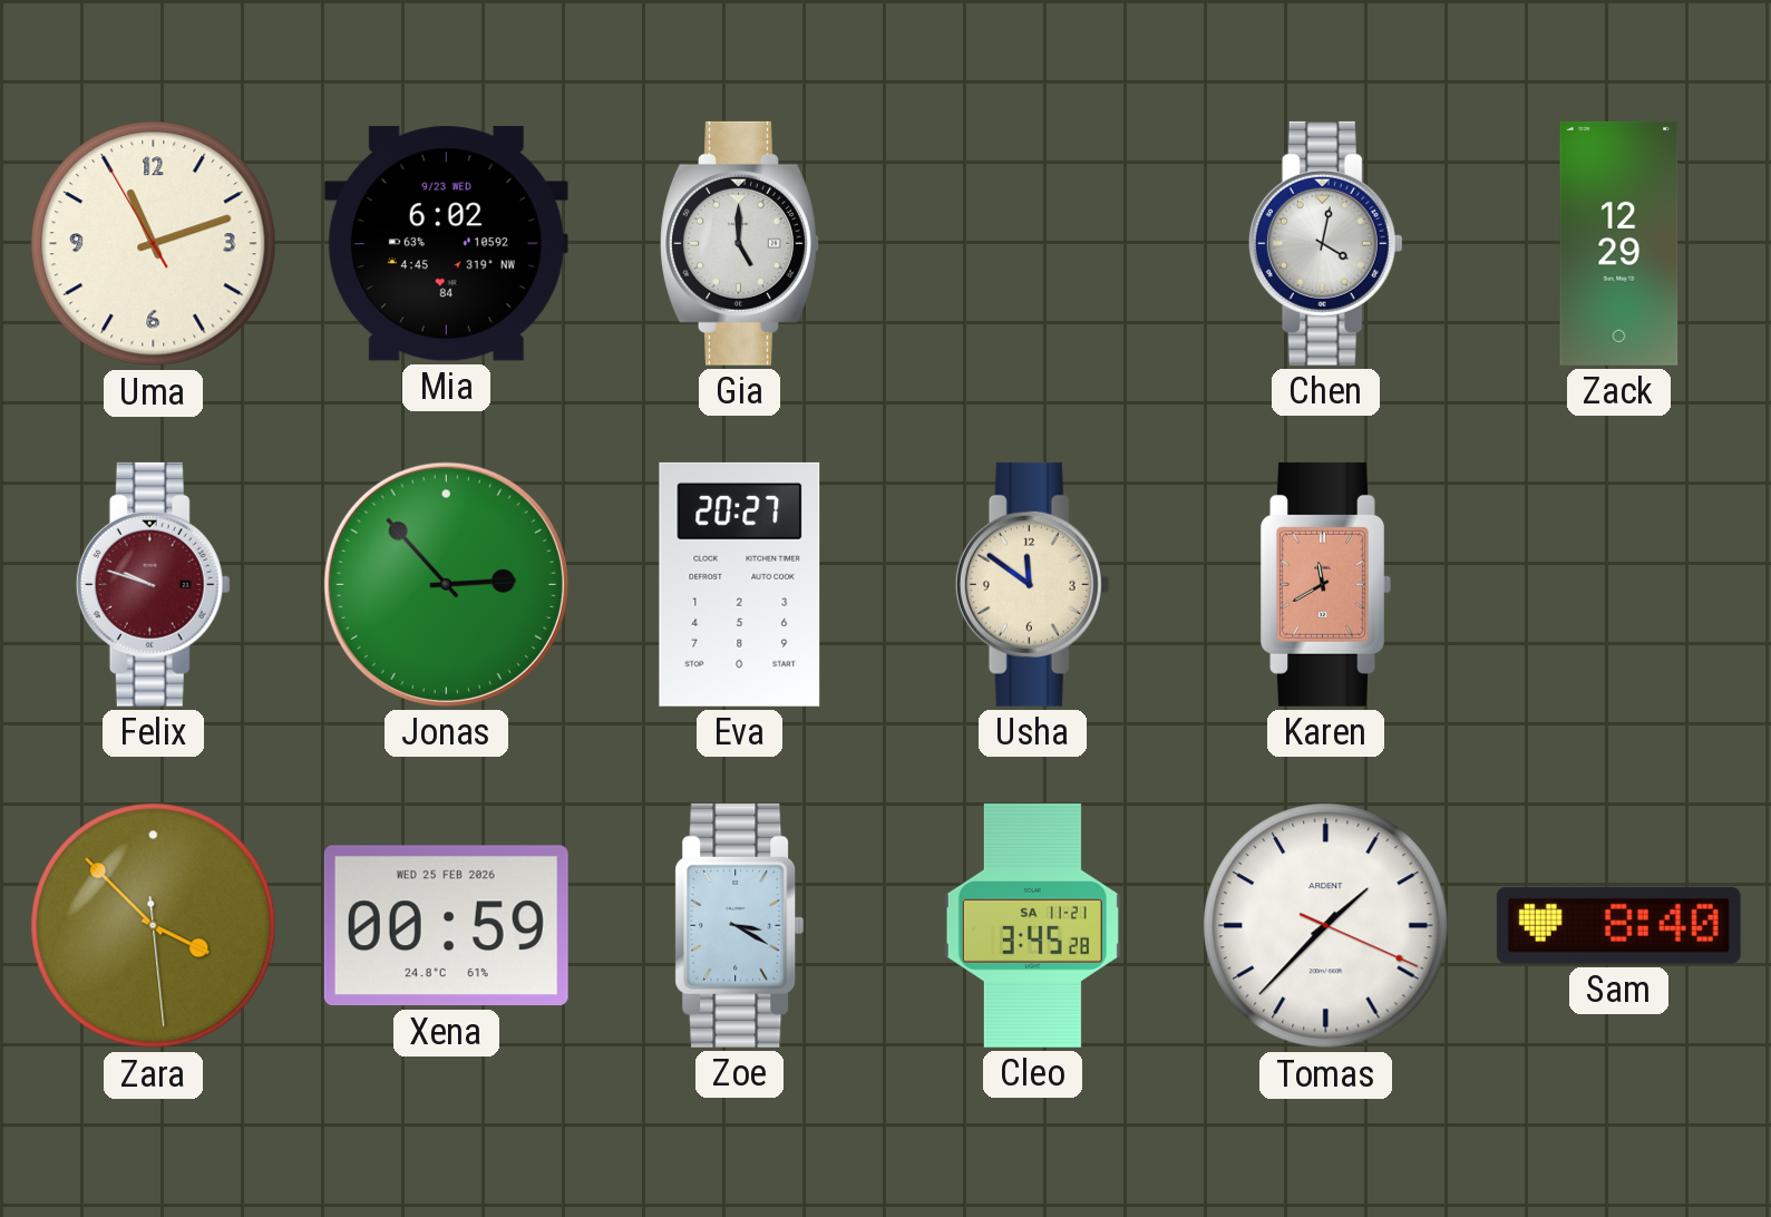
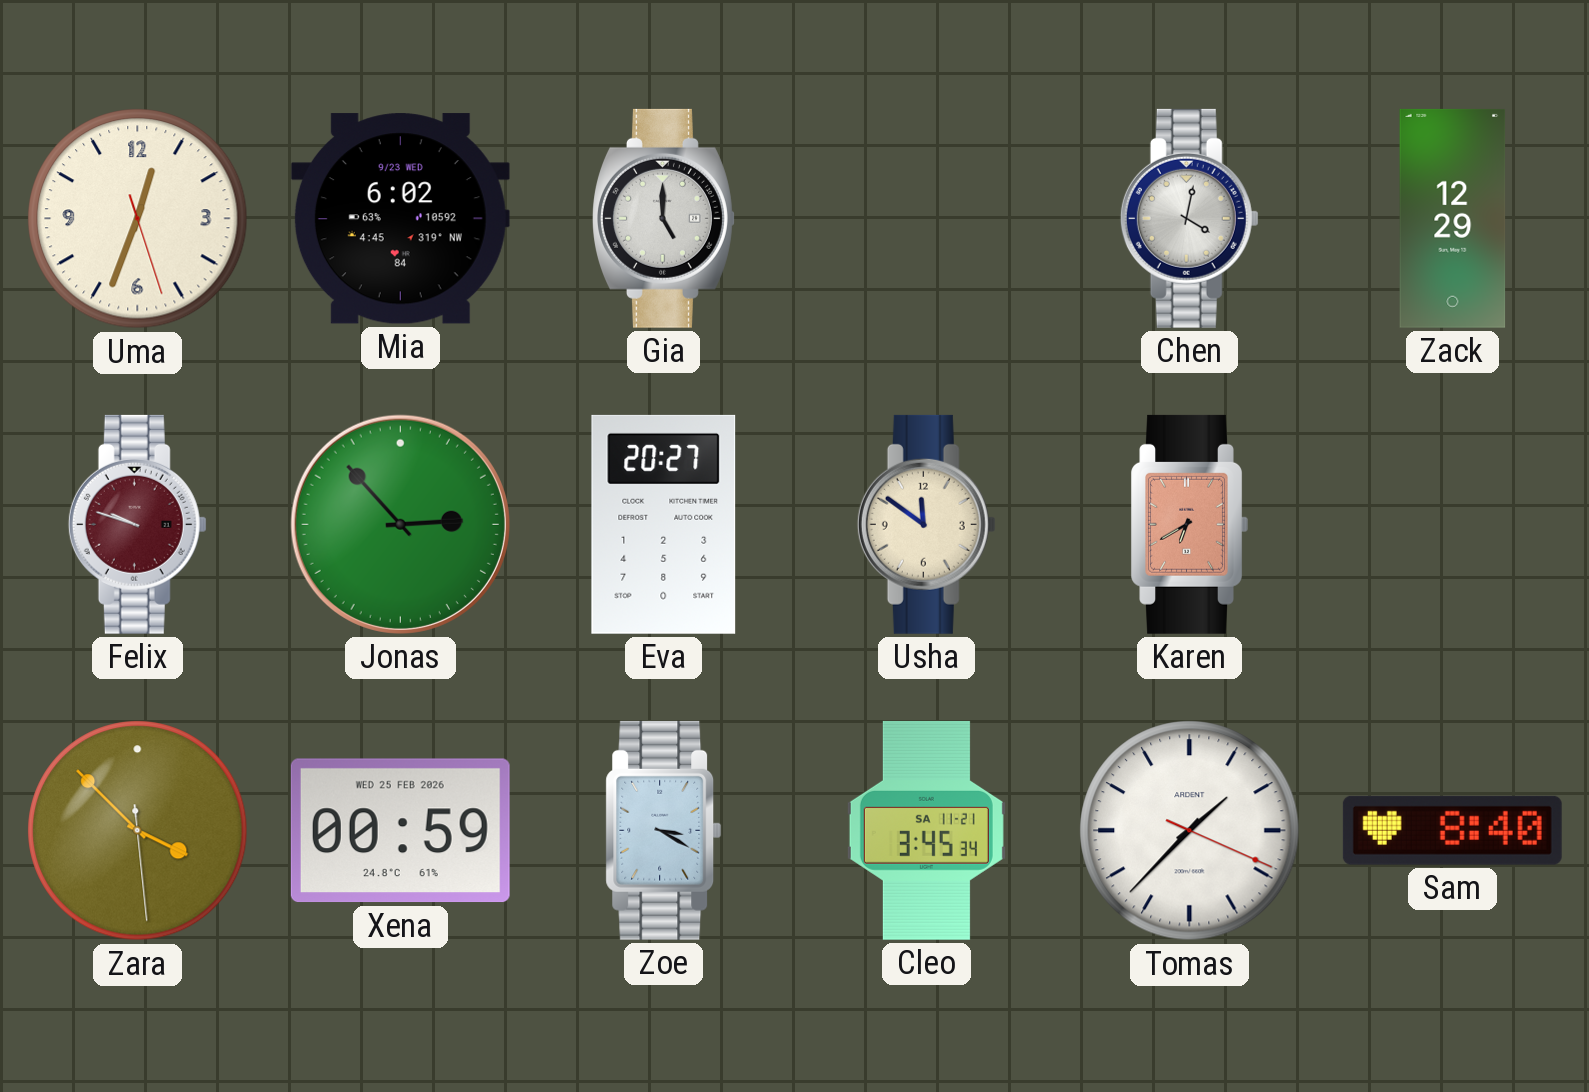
Uma: 11:11 -> 12:33
Karen: 11:40 -> 6:40
Cleo: 3:45:28 -> 3:45:34
